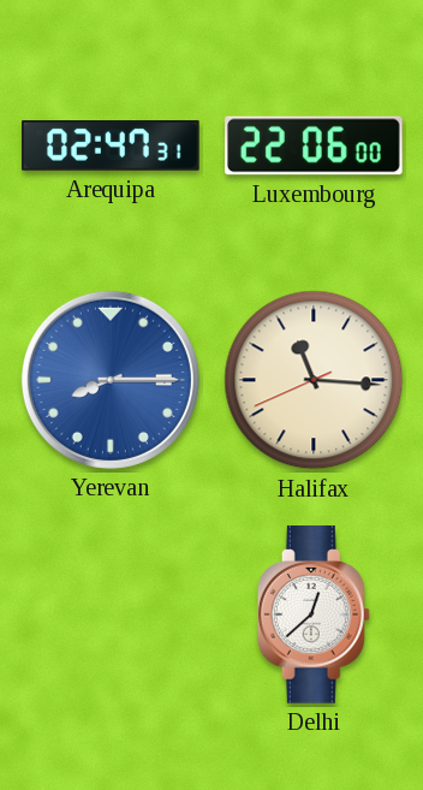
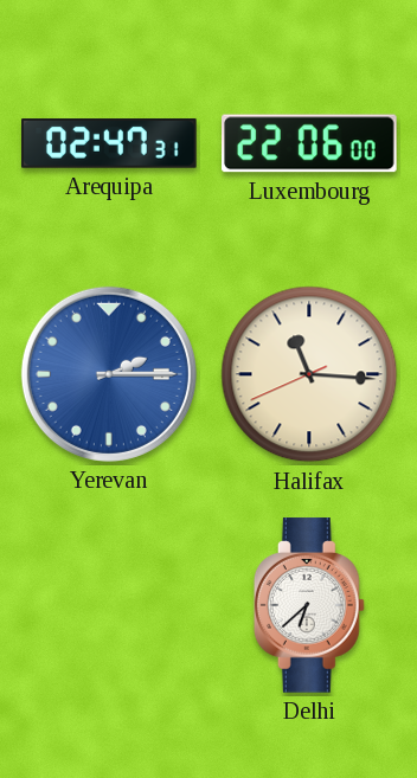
Yerevan: 8:15 -> 2:15
Delhi: 12:38 -> 6:38
